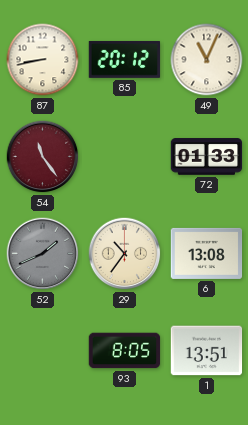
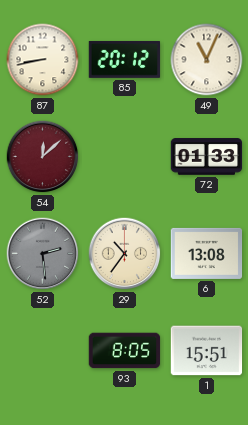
54: 11:24 -> 12:08
52: 1:41 -> 2:29
1: 13:51 -> 15:51
